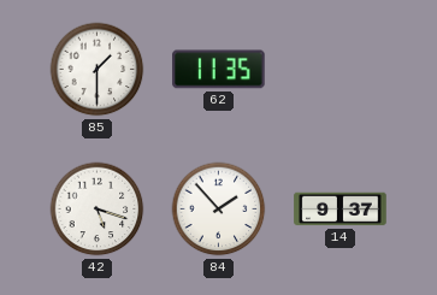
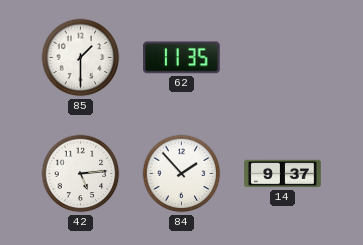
42: 5:18 -> 5:14
